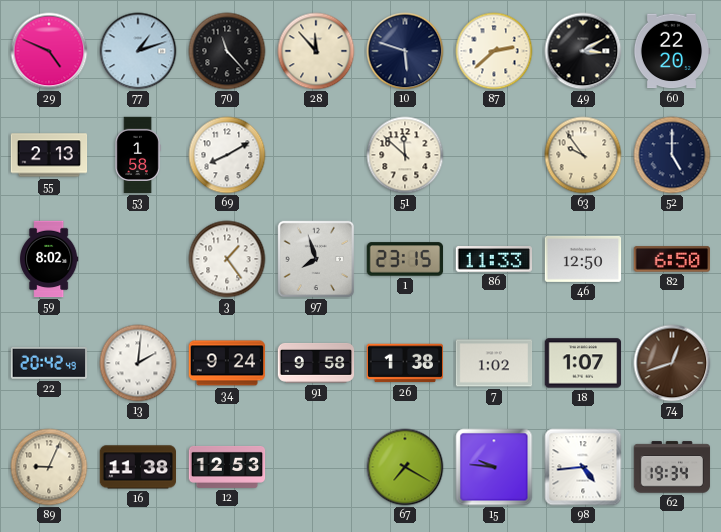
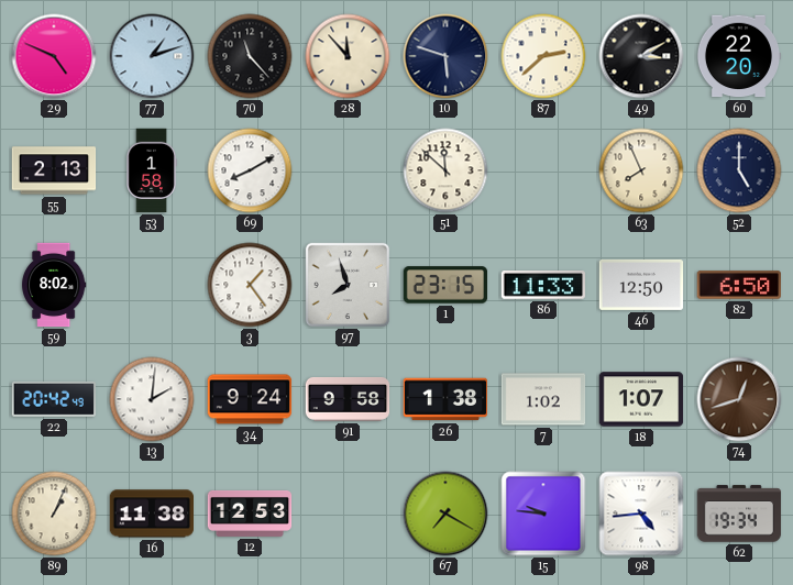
63: 9:54 -> 7:56
89: 9:04 -> 1:04
